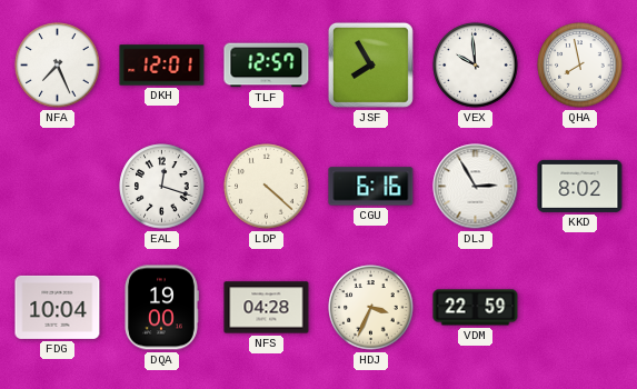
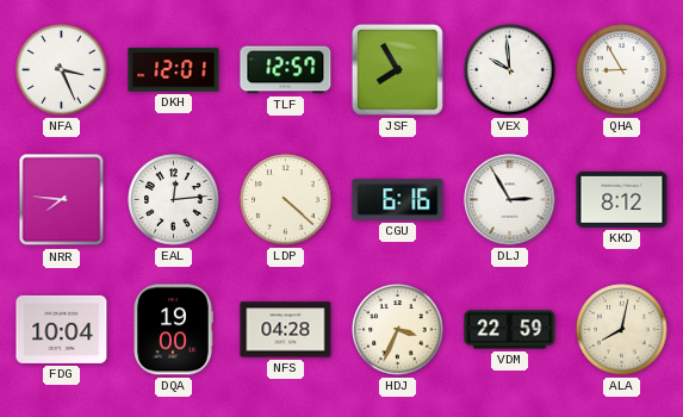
NFA: 7:26 -> 3:26
QHA: 7:58 -> 8:55
NRR: none -> 7:46
EAL: 12:18 -> 12:14
KKD: 8:02 -> 8:12
ALA: none -> 8:02
